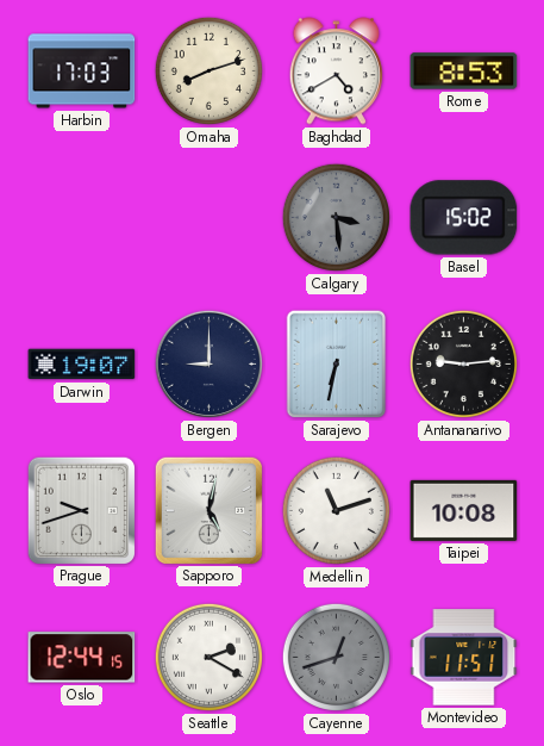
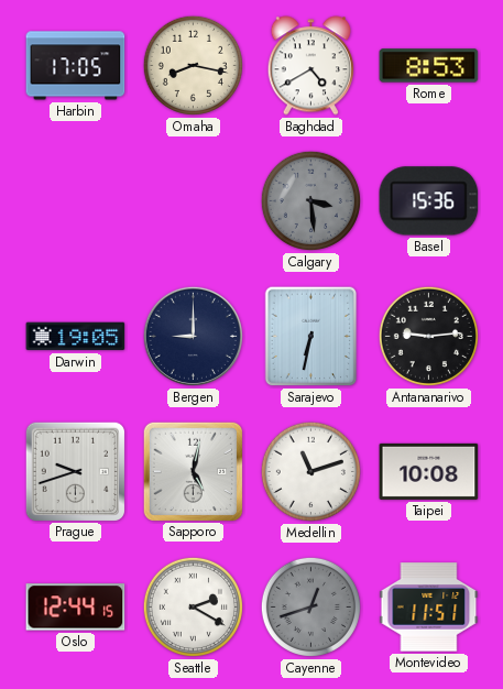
Harbin: 17:03 -> 17:05
Omaha: 8:12 -> 8:17
Basel: 15:02 -> 15:36
Darwin: 19:07 -> 19:05
